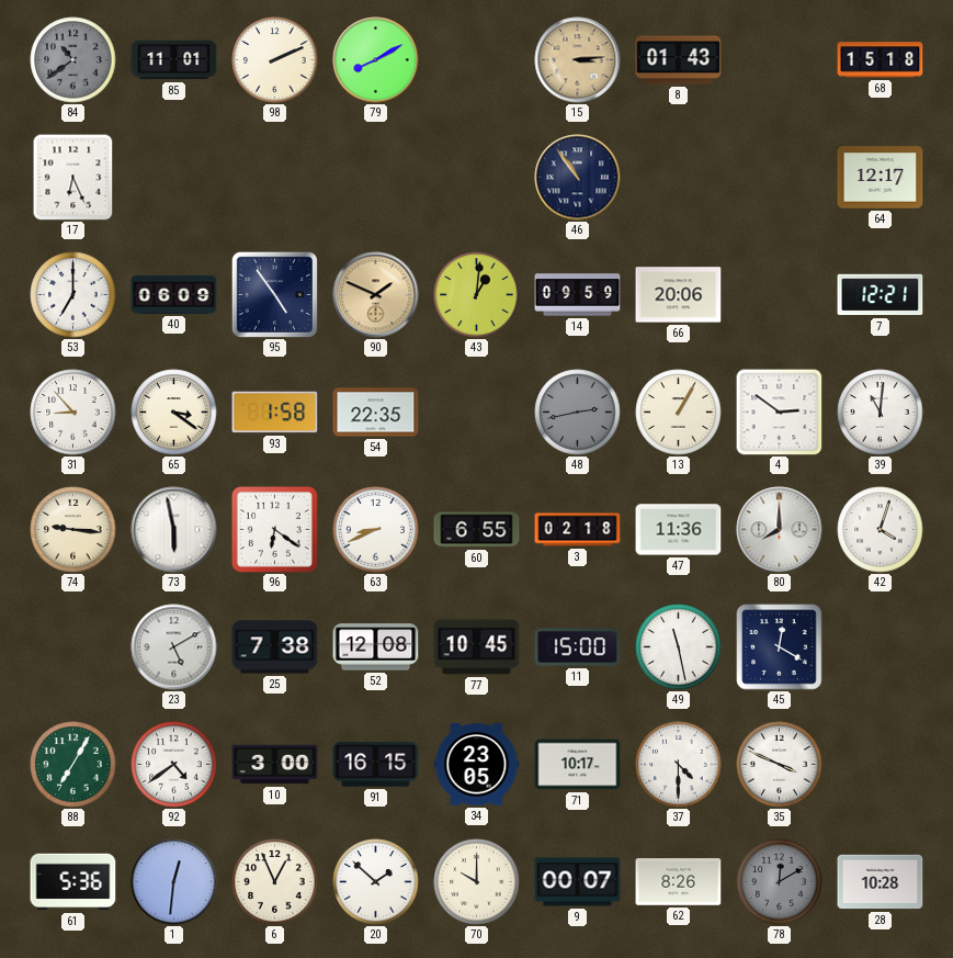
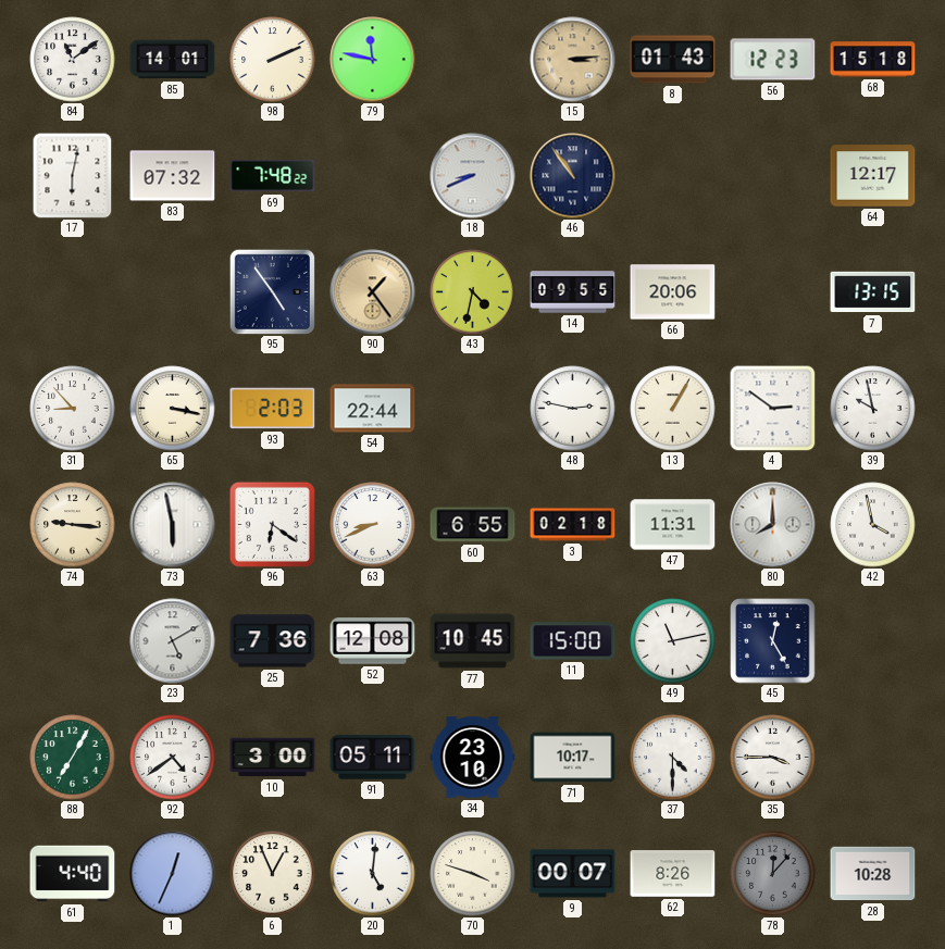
84: 10:39 -> 11:09
84 dial: grey -> white
85: 11:01 -> 14:01
79: 8:10 -> 11:47
56: none -> 12:23
17: 6:26 -> 6:02
83: none -> 07:32
69: none -> 7:48
18: none -> 8:41
53: 7:00 -> none
40: 06:09 -> none
90: 1:49 -> 1:24
43: 1:01 -> 4:32
14: 09:59 -> 09:55
7: 12:21 -> 13:15
65: 3:21 -> 3:17
93: 1:58 -> 2:03
54: 22:35 -> 22:44
48: 2:43 -> 2:47
48 dial: grey -> white
39: 11:01 -> 9:58
47: 11:36 -> 11:31
42: 4:03 -> 3:58
25: 7:38 -> 7:36
49: 11:28 -> 11:13
45: 12:20 -> 12:25
91: 16:15 -> 05:11
34: 23:05 -> 23:10
35: 3:49 -> 3:45
61: 5:36 -> 4:40
1: 12:31 -> 12:34
20: 1:52 -> 5:01
70: 10:00 -> 3:48
78: 12:10 -> 12:07
